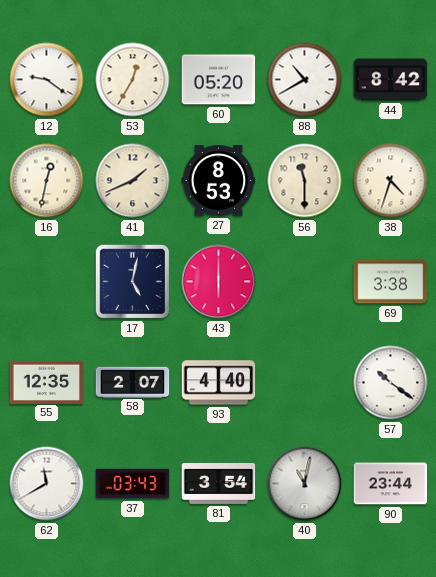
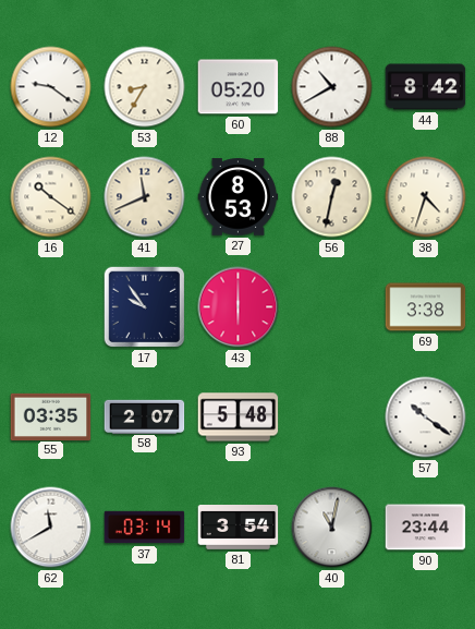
53: 12:35 -> 8:35
16: 12:32 -> 10:21
41: 1:41 -> 11:41
56: 11:30 -> 12:32
17: 5:02 -> 9:54
55: 12:35 -> 03:35
93: 4:40 -> 5:48
37: 03:43 -> 03:14
